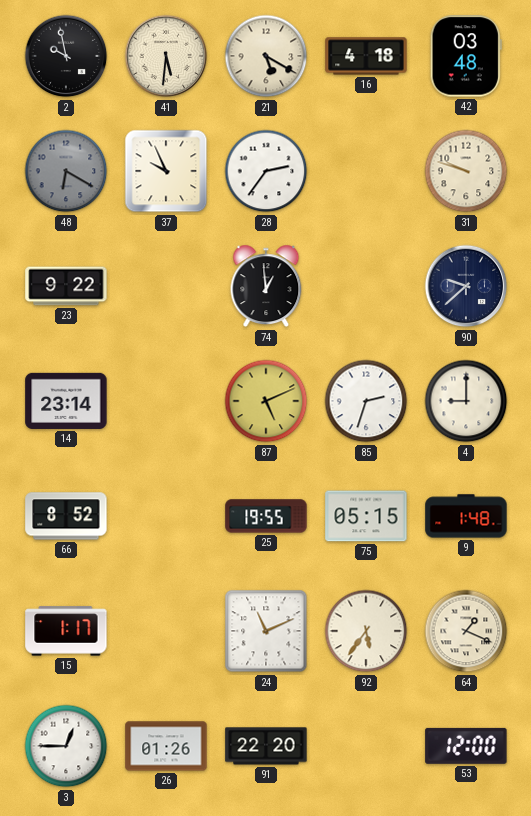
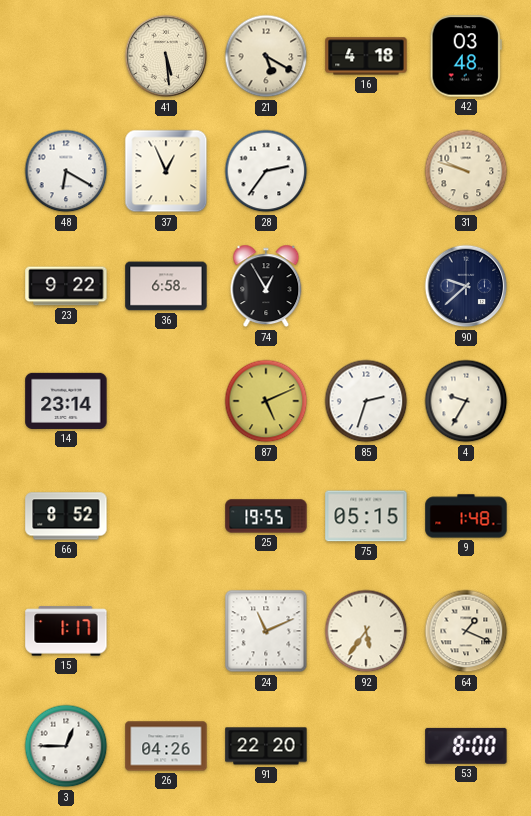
2: 9:58 -> none
41: 5:31 -> 5:29
48 dial: grey -> white
37: 9:56 -> 12:56
36: none -> 6:58
74: 12:59 -> 12:55
4: 9:00 -> 9:35
26: 01:26 -> 04:26
53: 12:00 -> 8:00
